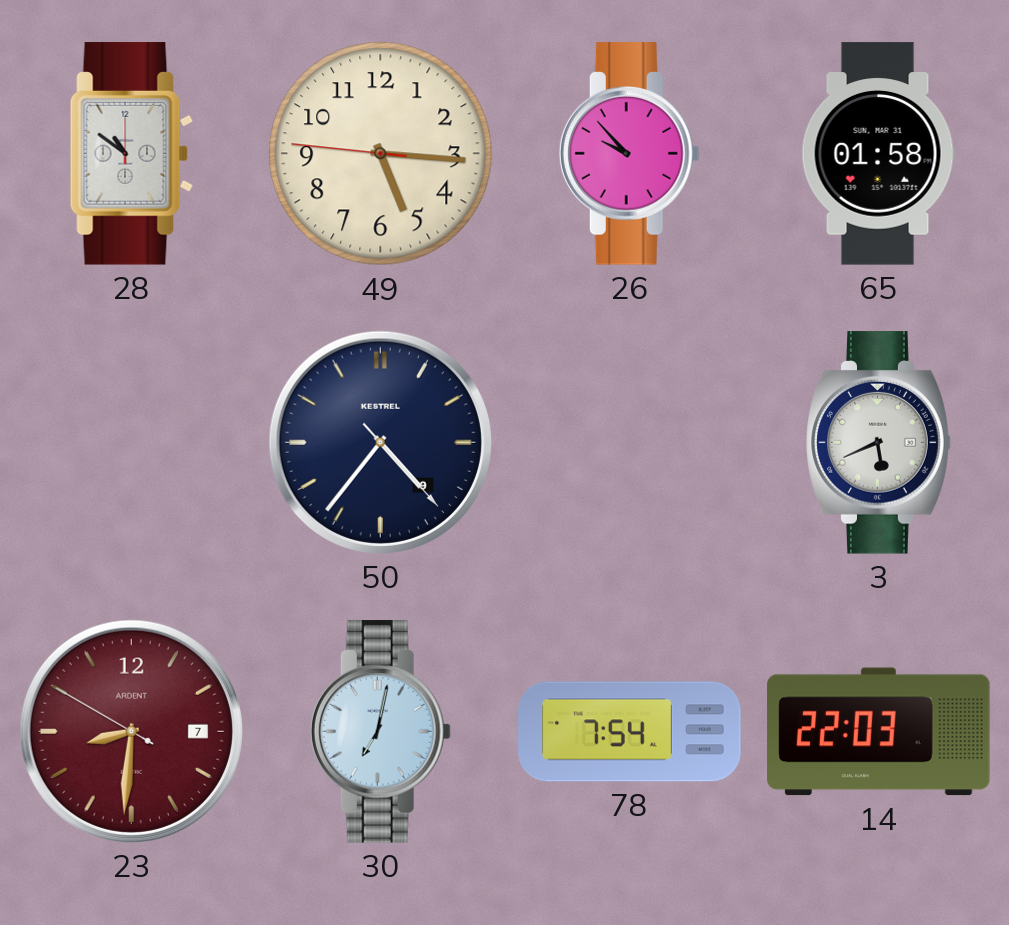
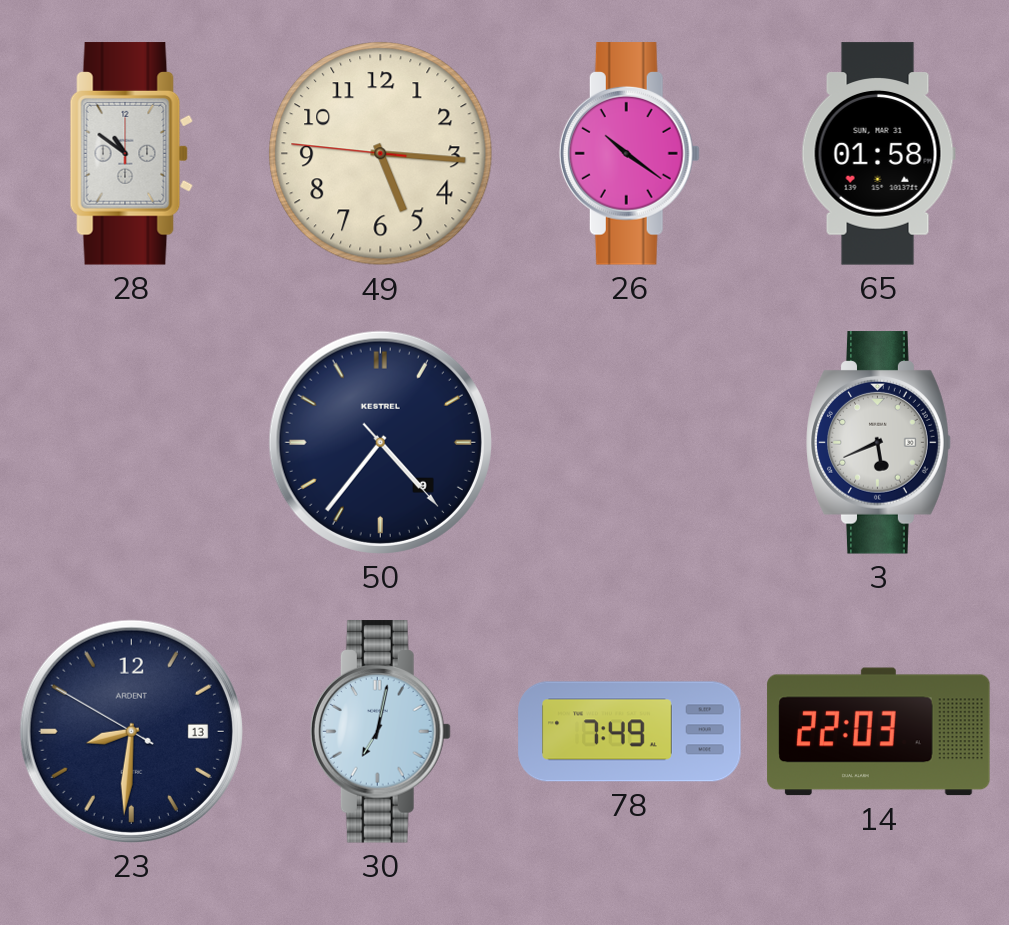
26: 9:53 -> 10:21
23 date: 7 -> 13
23 dial: burgundy -> navy
78: 7:54 -> 7:49
